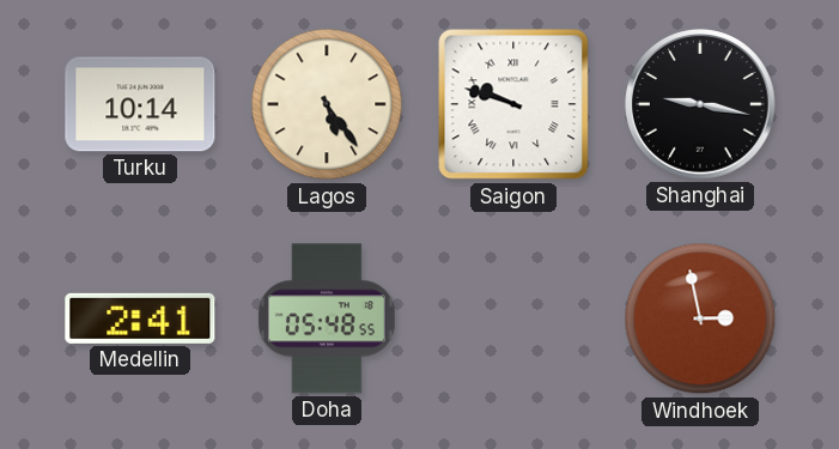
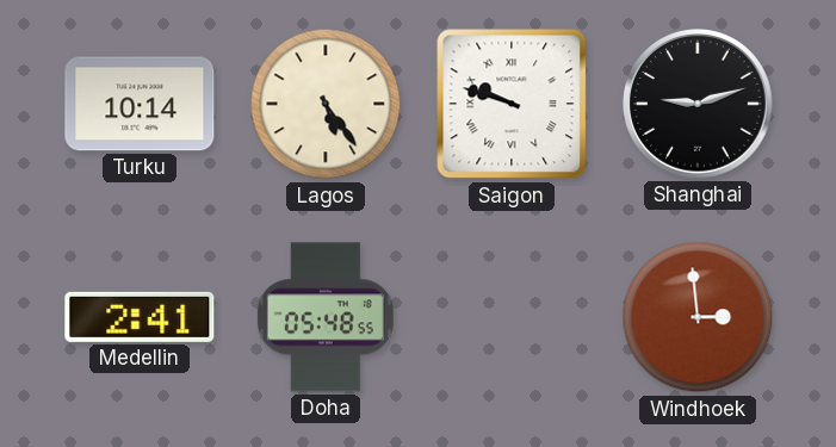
Shanghai: 9:17 -> 9:12
Windhoek: 2:58 -> 2:59
